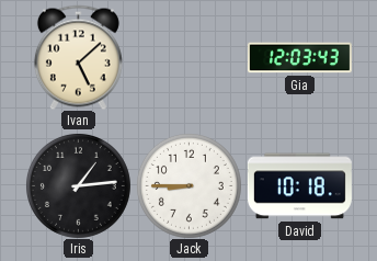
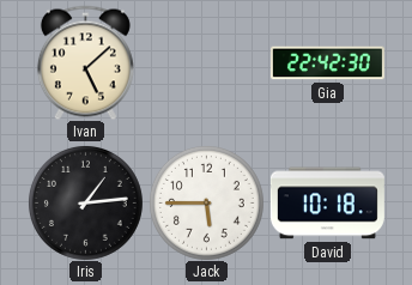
Gia: 12:03 -> 22:42
Jack: 8:45 -> 5:45
